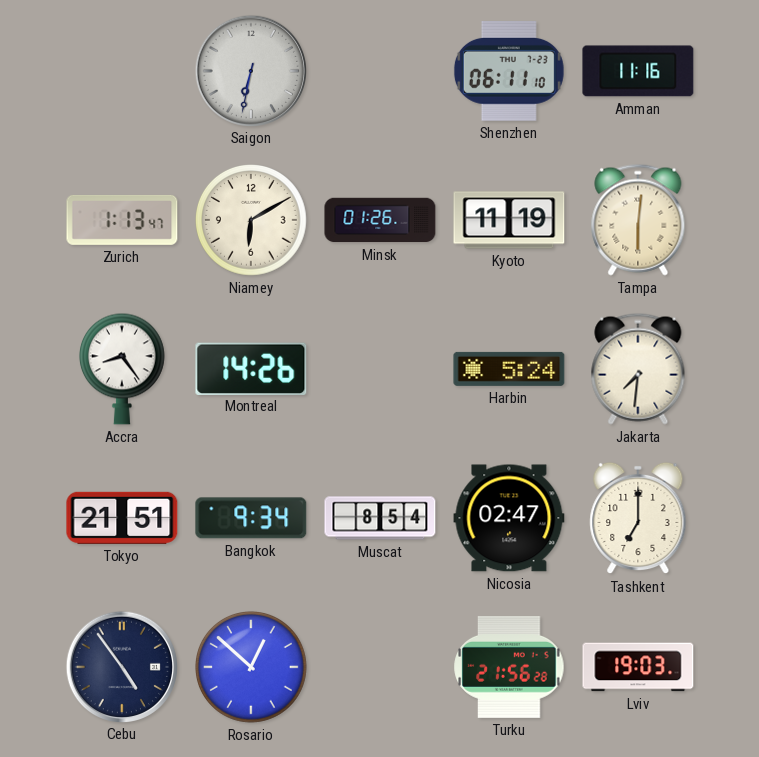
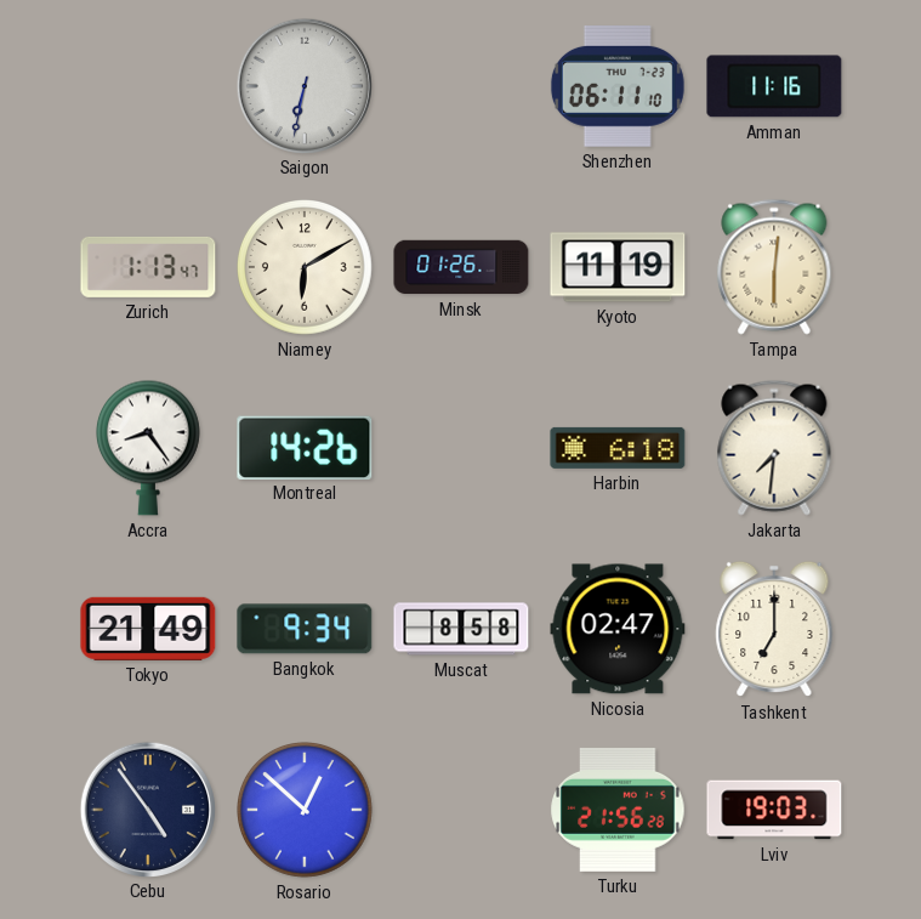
Harbin: 5:24 -> 6:18
Tokyo: 21:51 -> 21:49
Muscat: 8:54 -> 8:58
